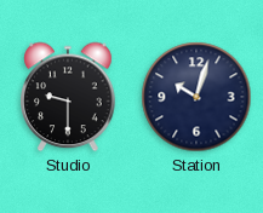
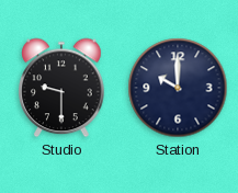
Station: 10:03 -> 10:00
